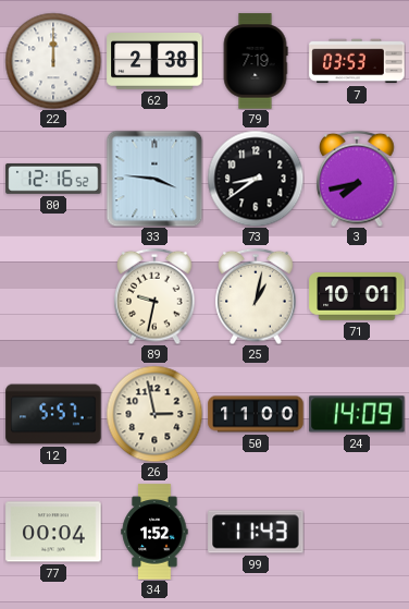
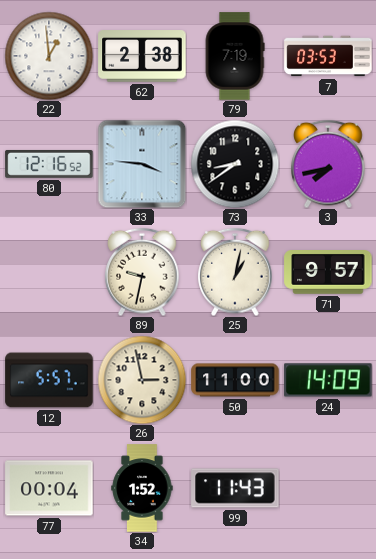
22: 12:00 -> 12:59
71: 10:01 -> 9:57
